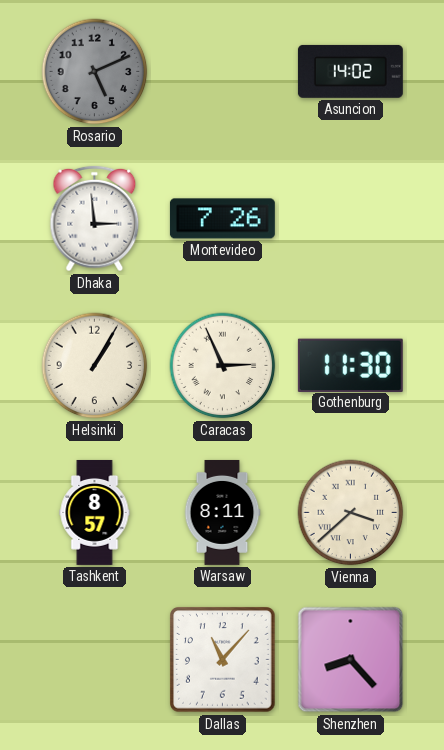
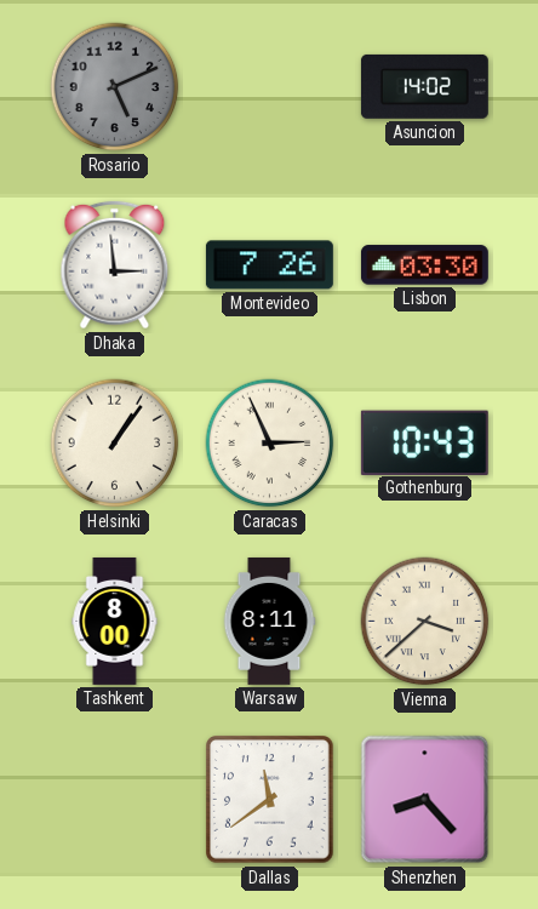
Lisbon: none -> 03:30
Helsinki: 1:05 -> 1:06
Gothenburg: 11:30 -> 10:43
Tashkent: 8:57 -> 8:00
Dallas: 11:07 -> 11:39
